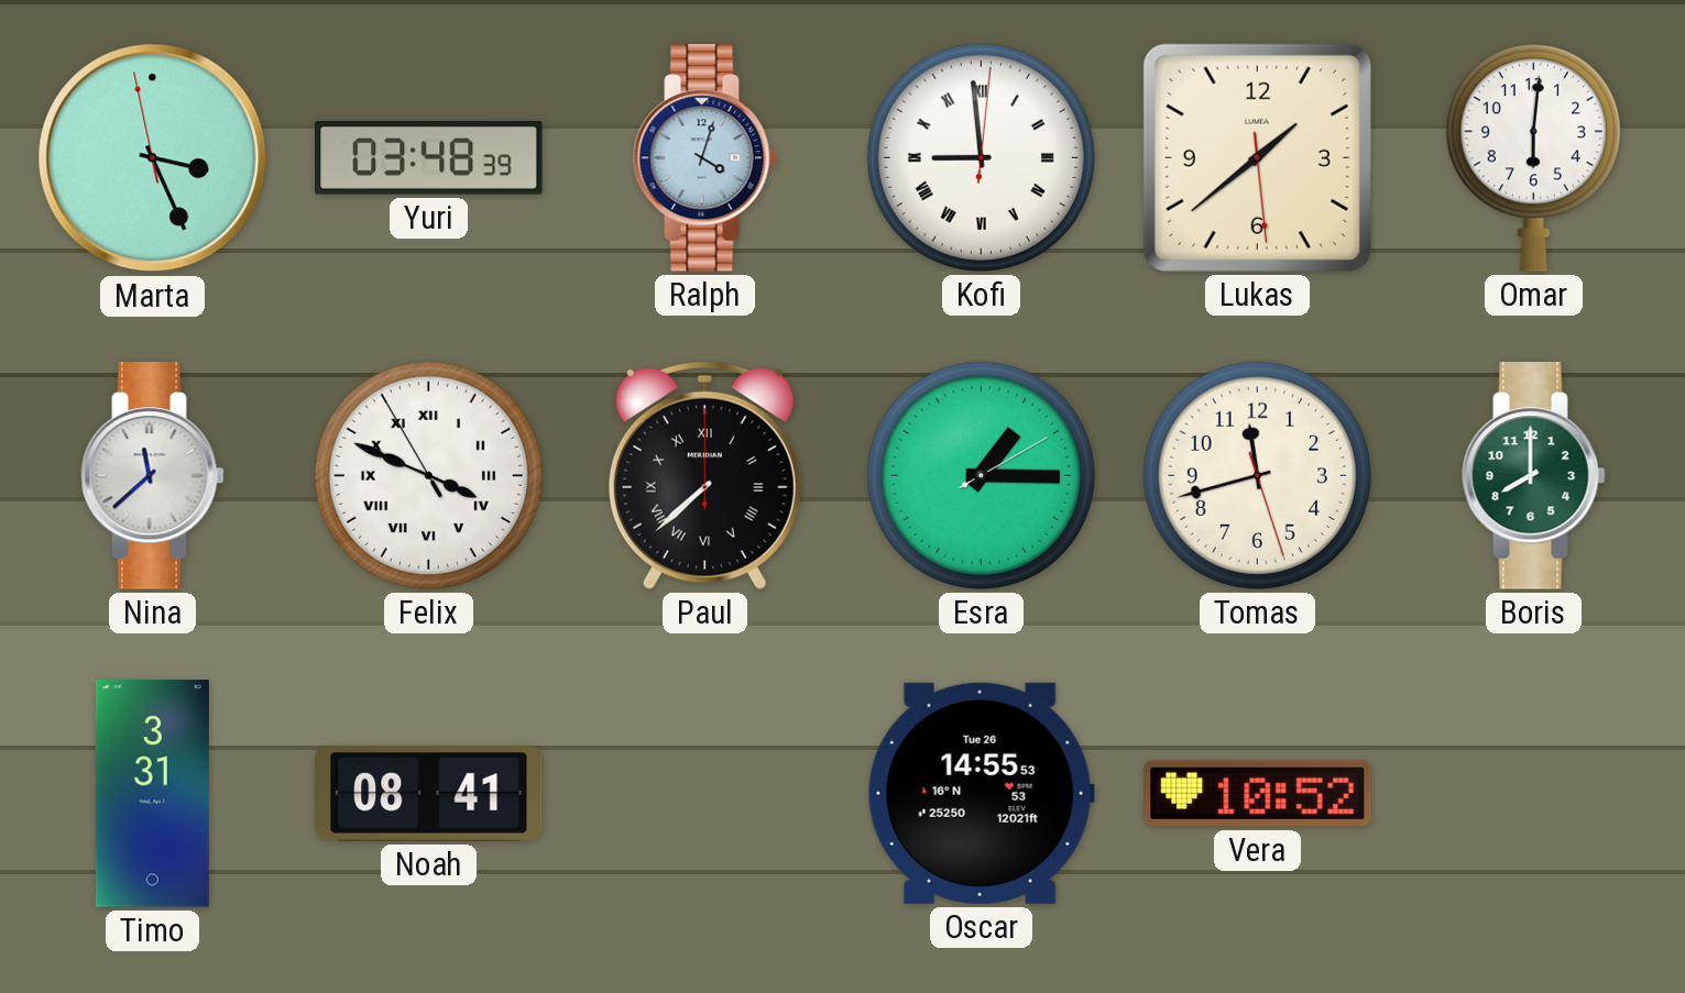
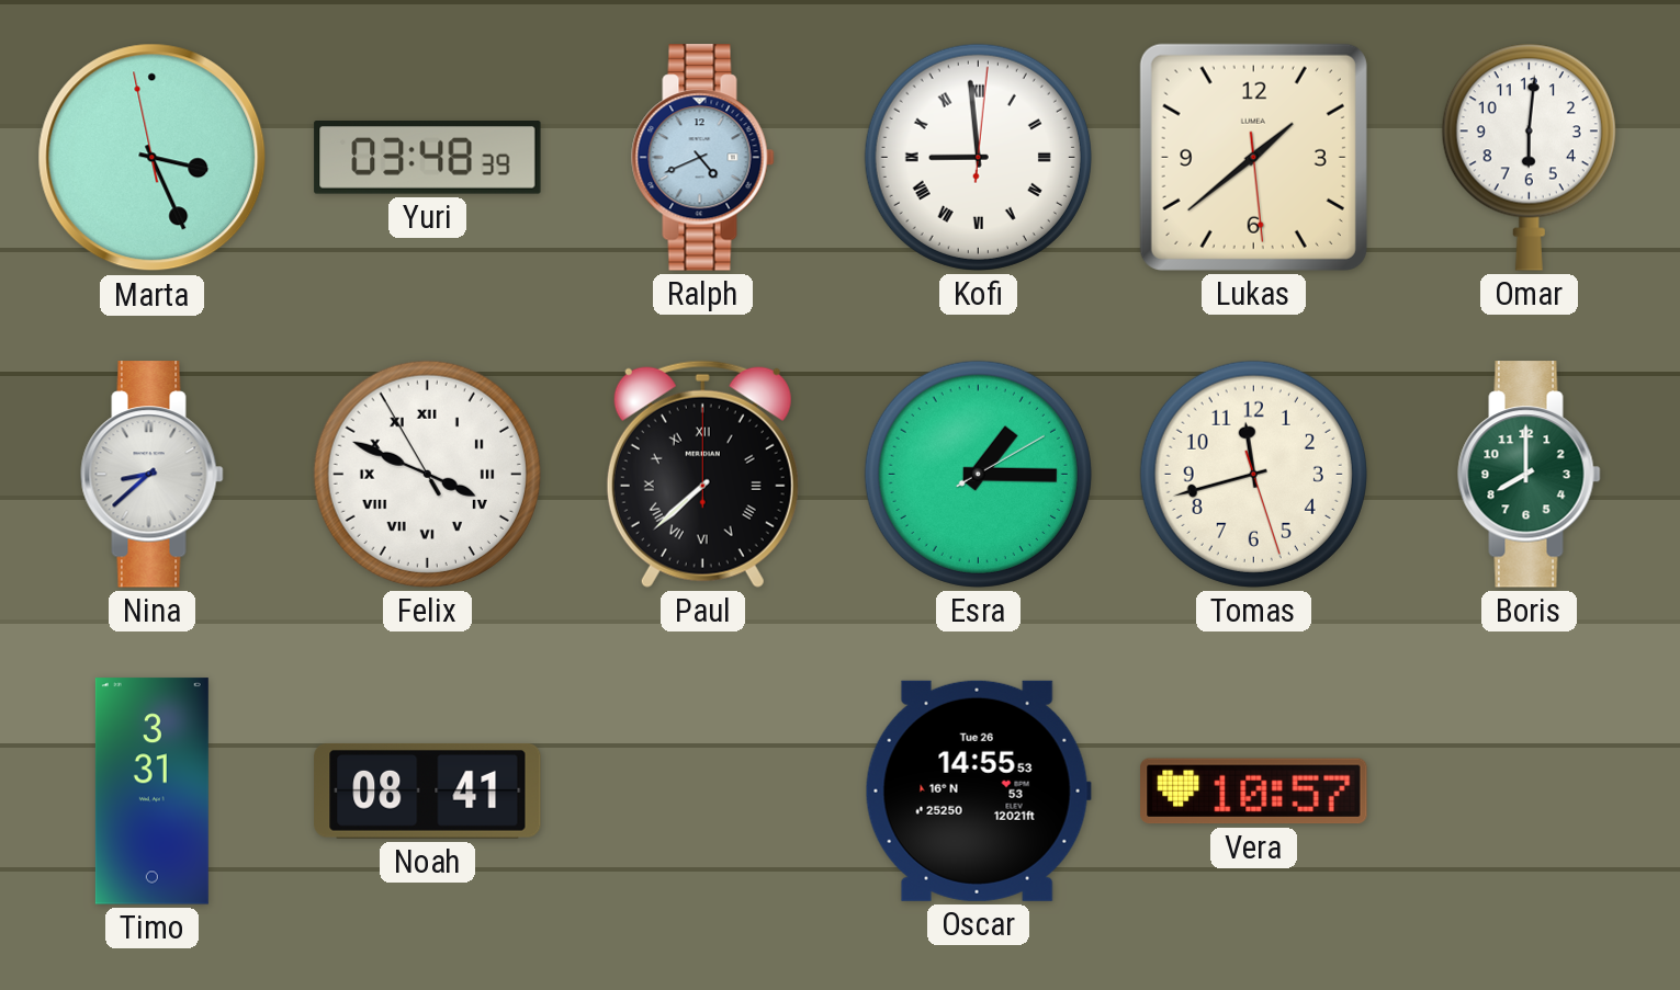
Ralph: 4:03 -> 4:41
Nina: 11:38 -> 8:38
Vera: 10:52 -> 10:57
